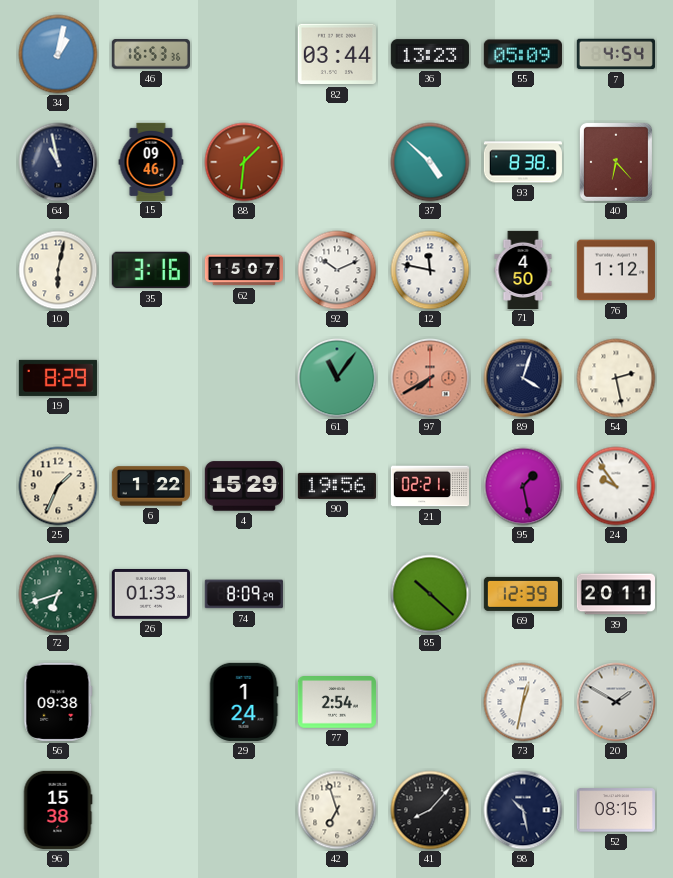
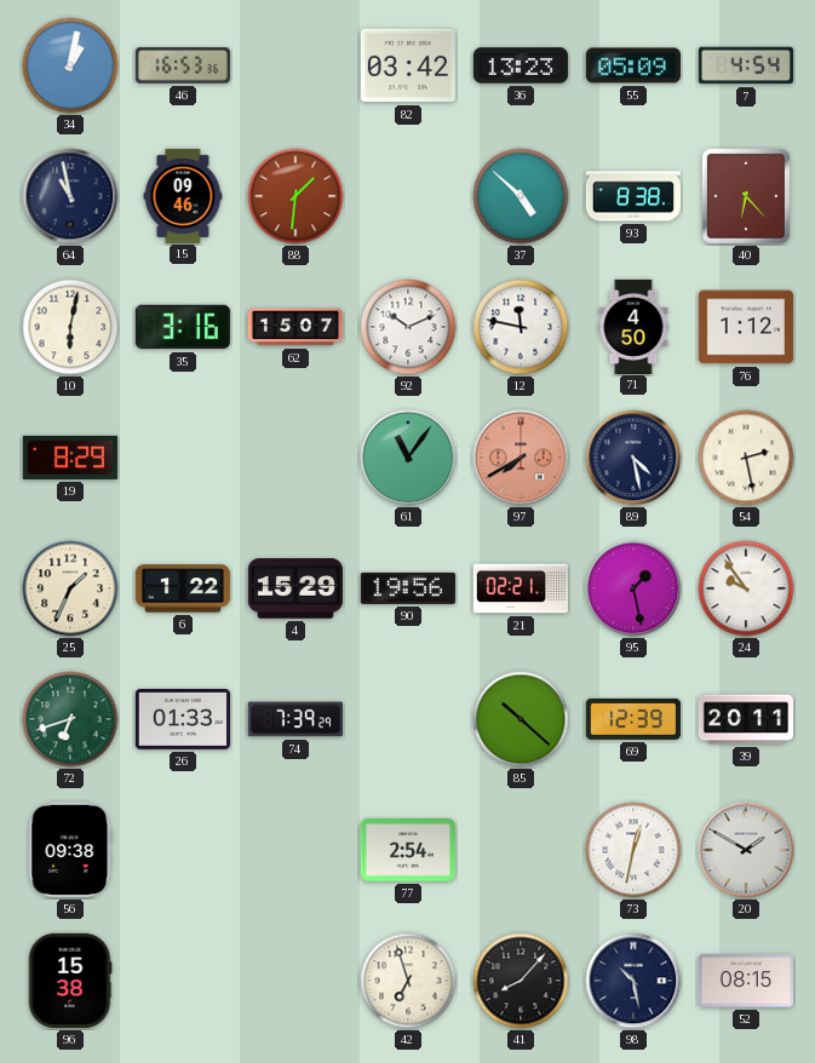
82: 03:44 -> 03:42
89: 4:03 -> 4:28
74: 8:09 -> 7:39
29: 1:24 -> none
